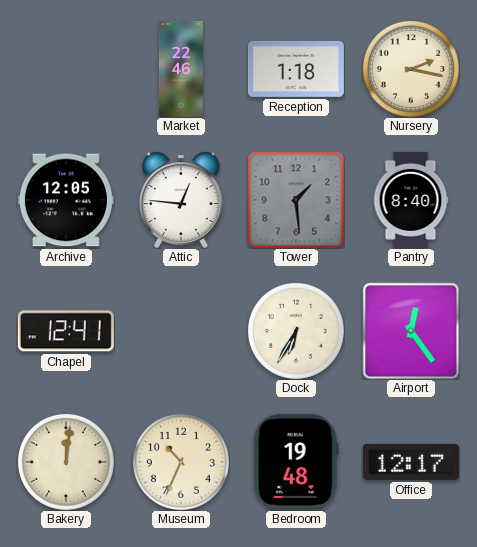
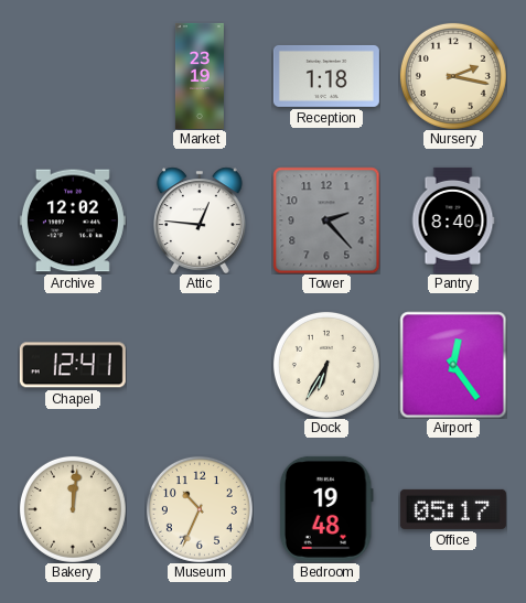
Market: 22:46 -> 23:19
Archive: 12:05 -> 12:02
Tower: 1:29 -> 2:23
Office: 12:17 -> 05:17
